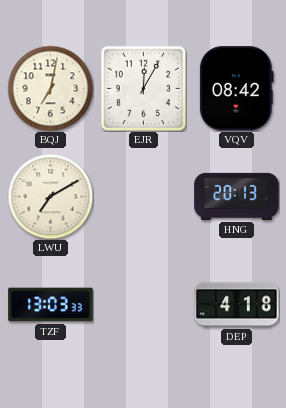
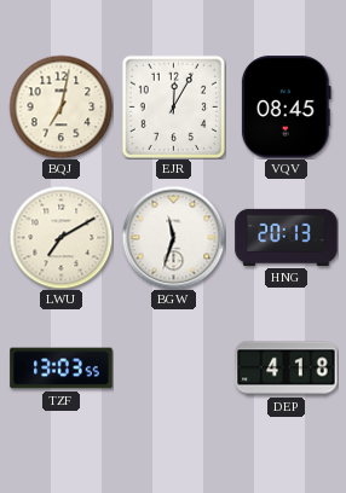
VQV: 08:42 -> 08:45
BGW: none -> 11:33
TZF: 13:03:33 -> 13:03:55
